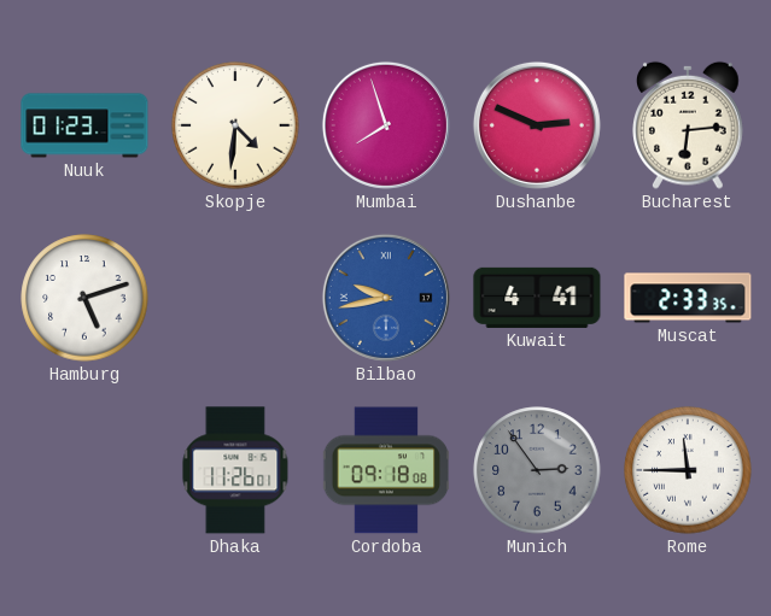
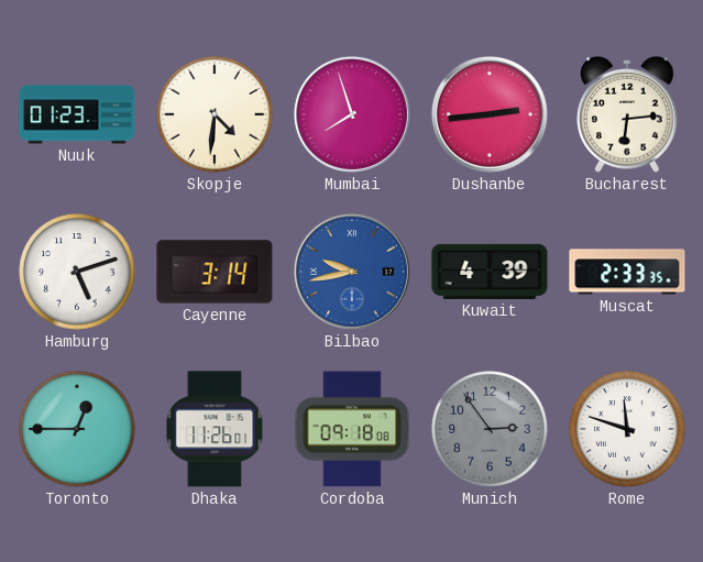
Dushanbe: 2:49 -> 2:44
Cayenne: none -> 3:14
Kuwait: 4:41 -> 4:39
Toronto: none -> 12:45
Rome: 11:45 -> 11:48
